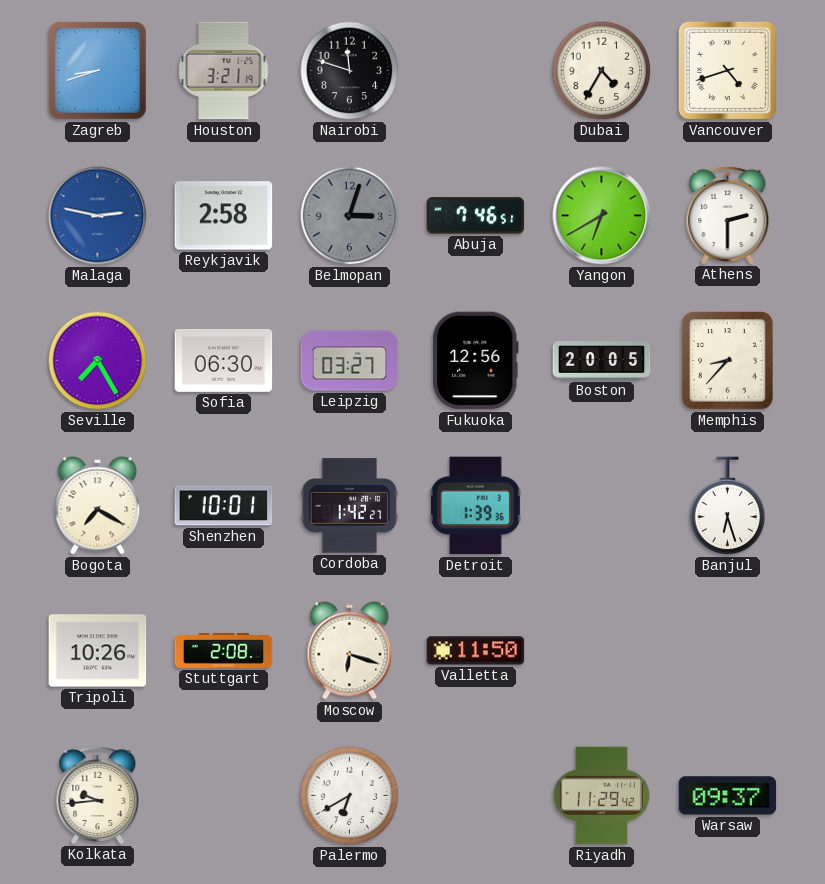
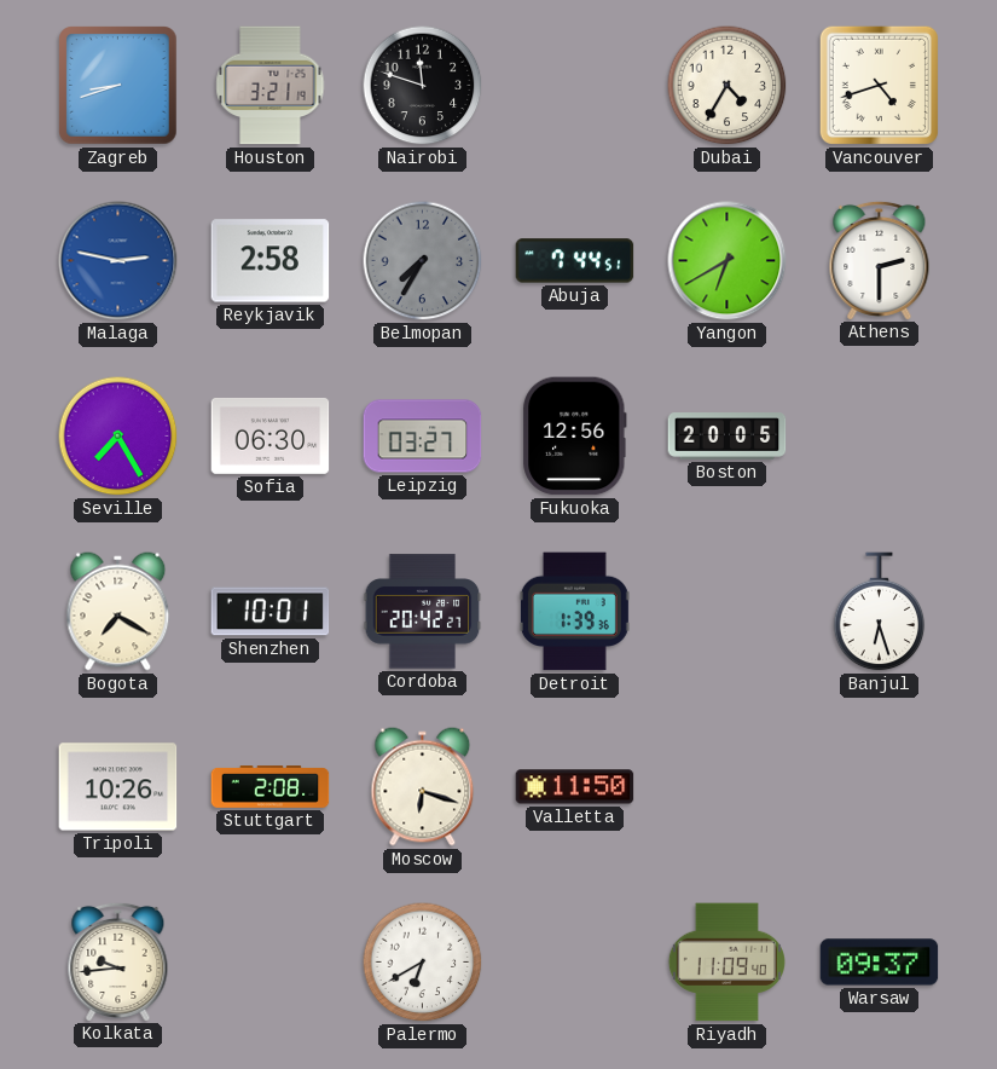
Belmopan: 3:03 -> 7:35
Abuja: 7:46 -> 7:44
Memphis: 8:37 -> none
Cordoba: 1:42 -> 20:42
Riyadh: 11:29 -> 11:09
